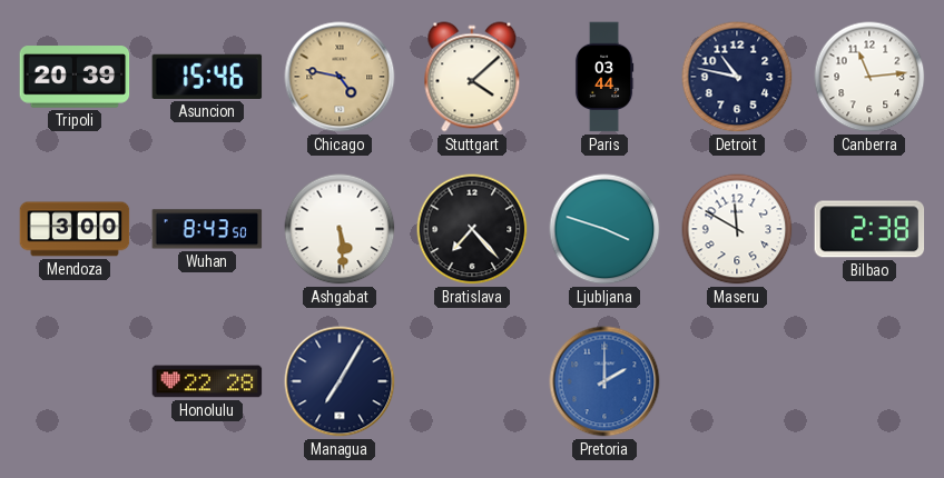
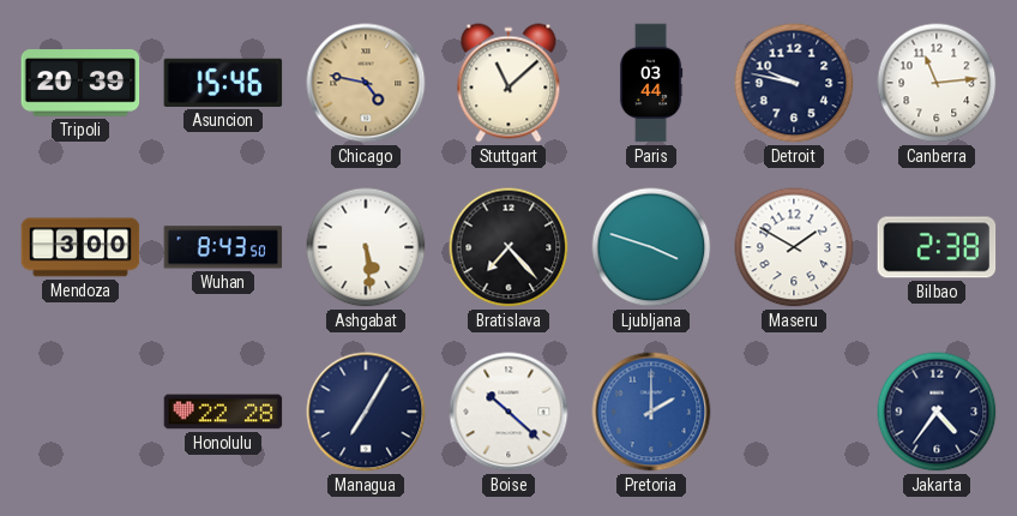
Stuttgart: 4:08 -> 11:08
Detroit: 10:47 -> 9:47
Maseru: 11:50 -> 1:50
Boise: none -> 10:22
Jakarta: none -> 4:36
